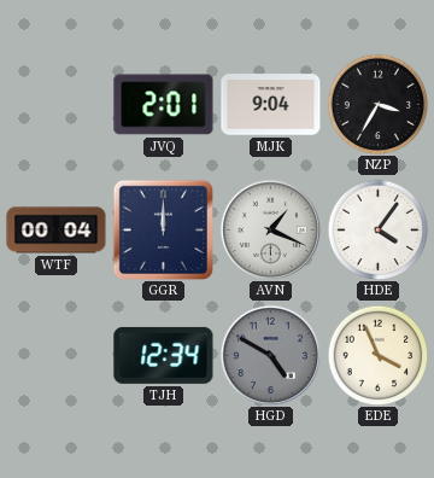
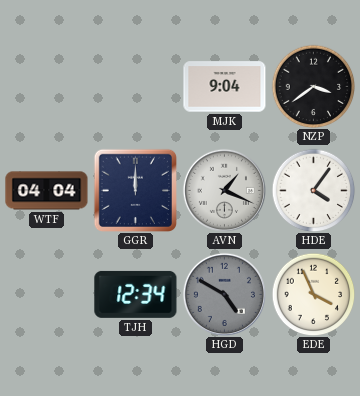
JVQ: 2:01 -> none
NZP: 3:35 -> 3:39
WTF: 00:04 -> 04:04
